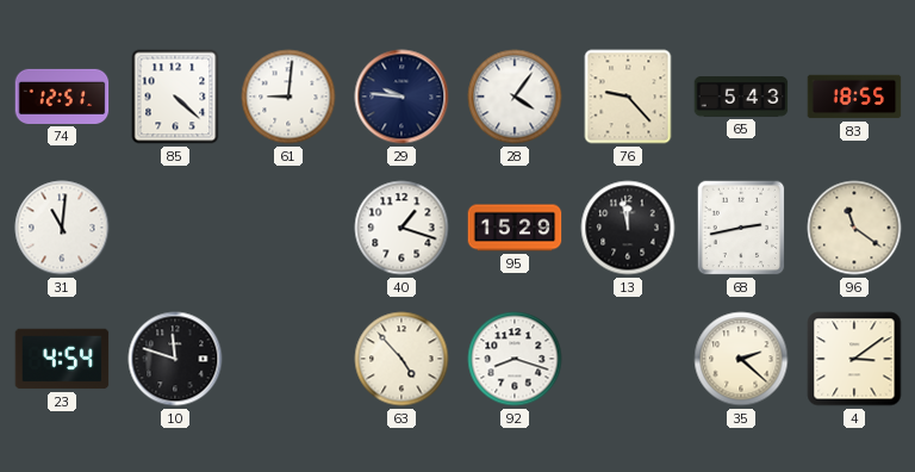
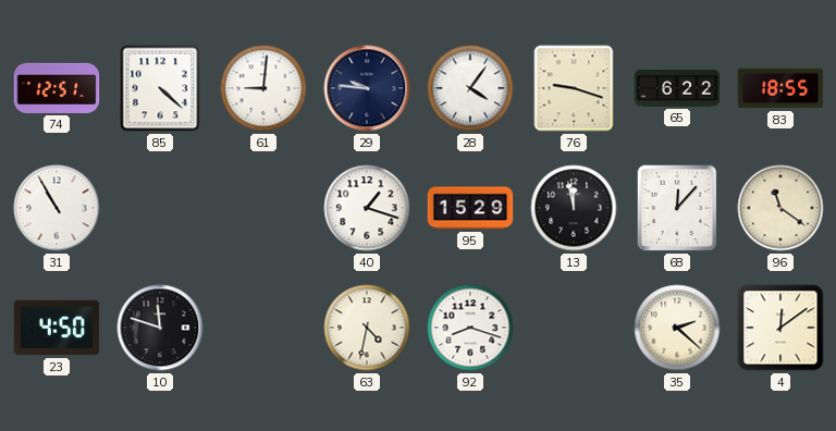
76: 9:23 -> 9:18
65: 5:43 -> 6:22
31: 11:01 -> 10:55
68: 2:43 -> 12:07
23: 4:54 -> 4:50
63: 4:53 -> 4:32
4: 3:09 -> 12:09
